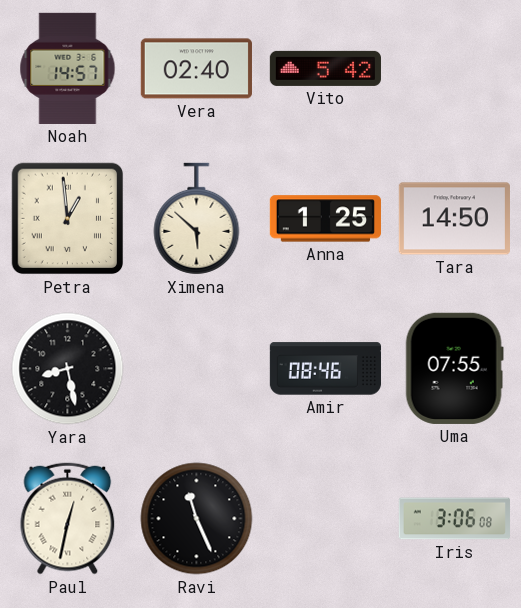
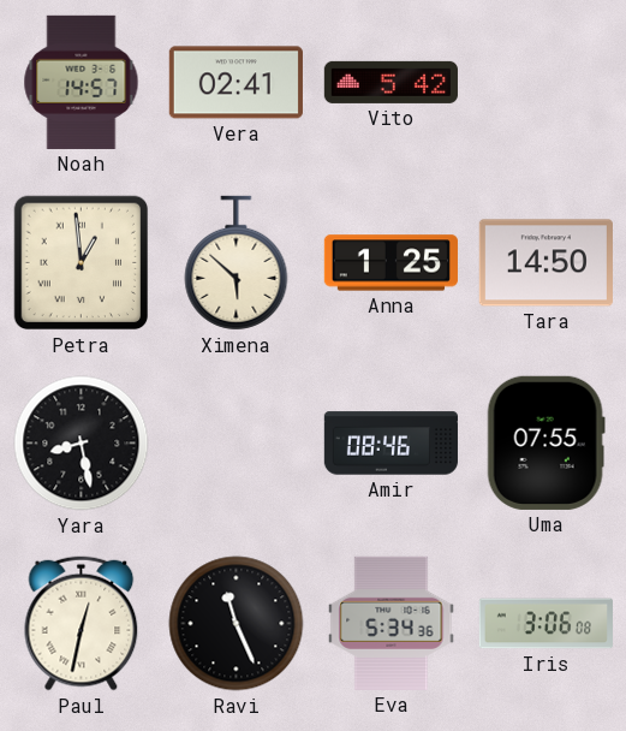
Vera: 02:40 -> 02:41
Eva: none -> 5:34
